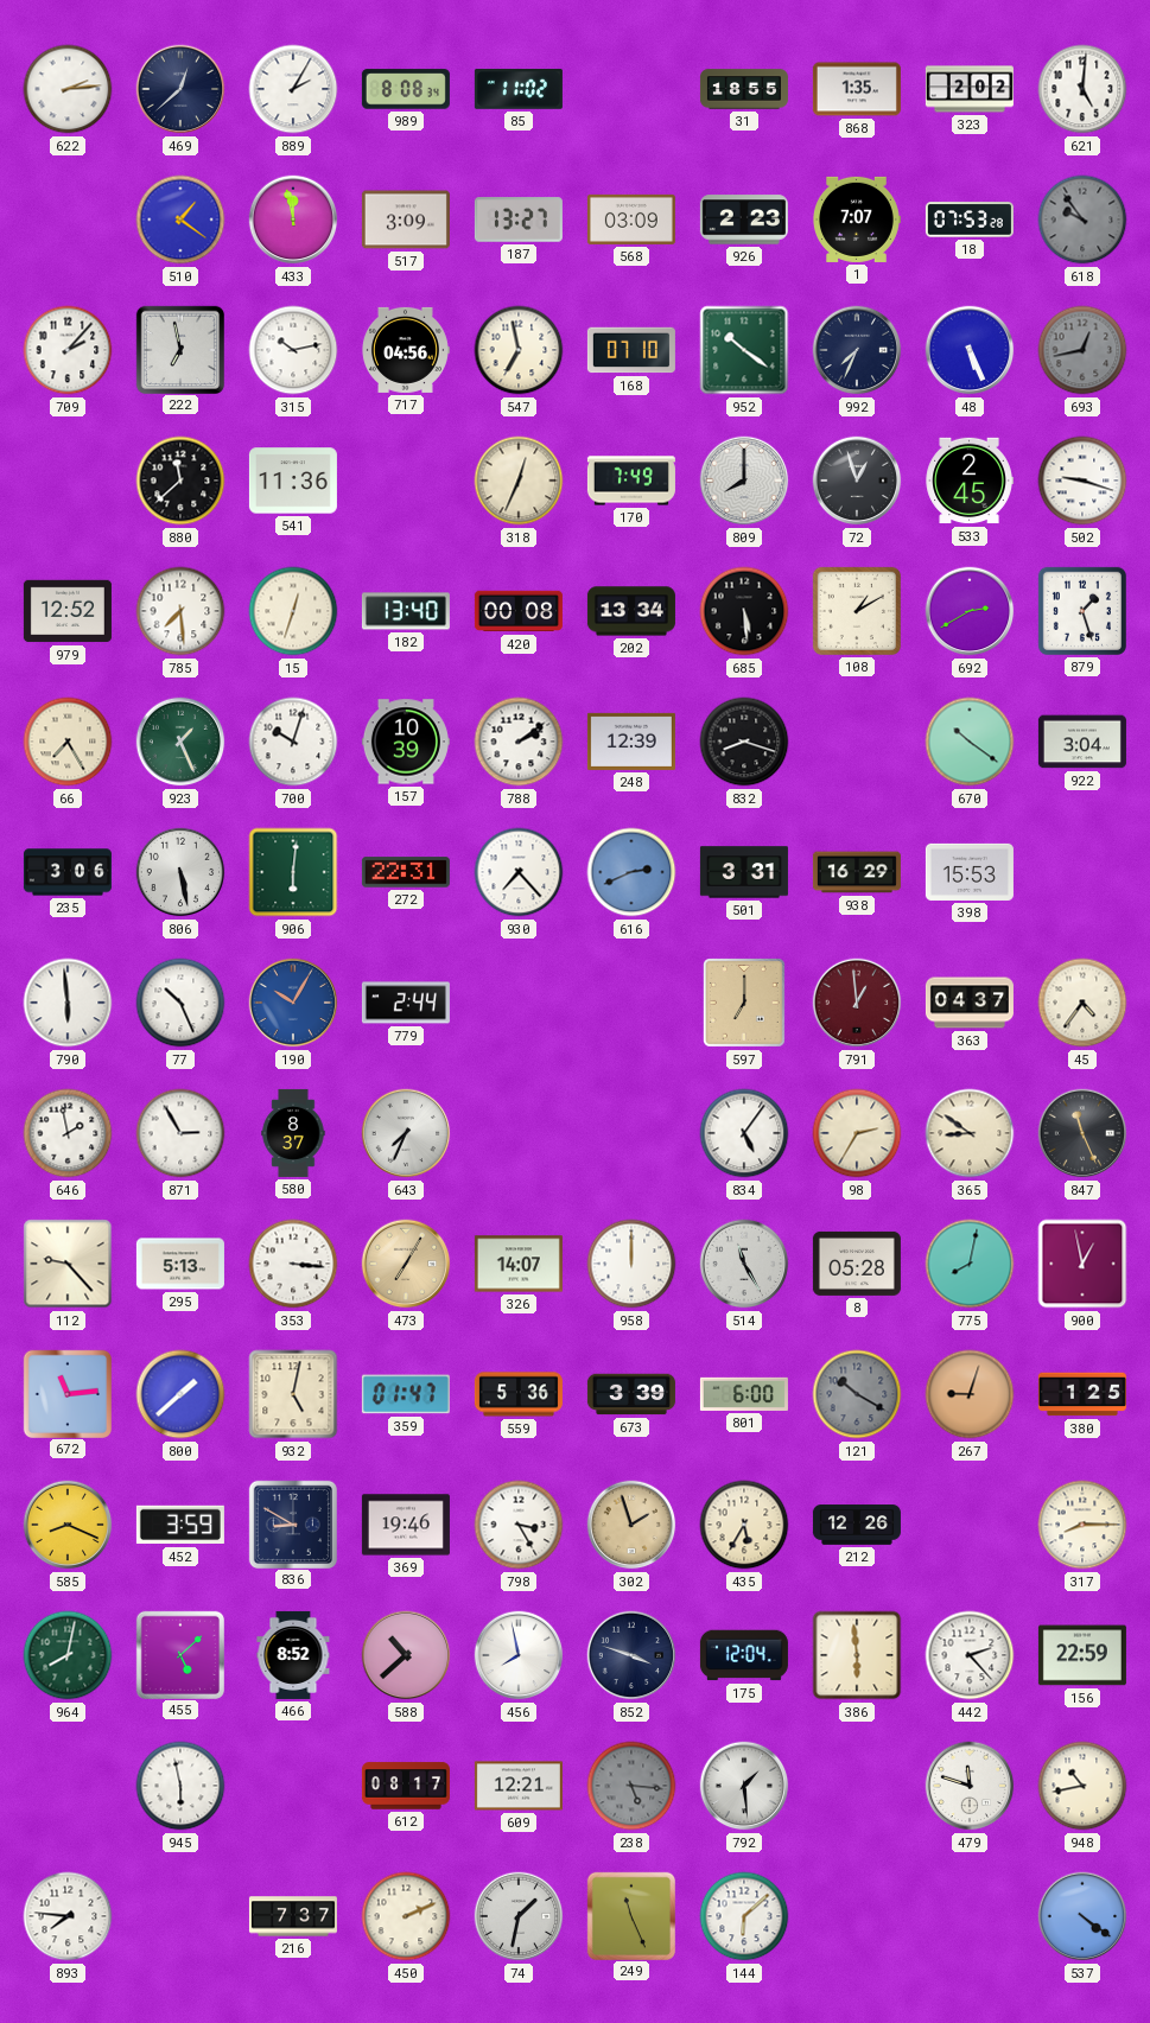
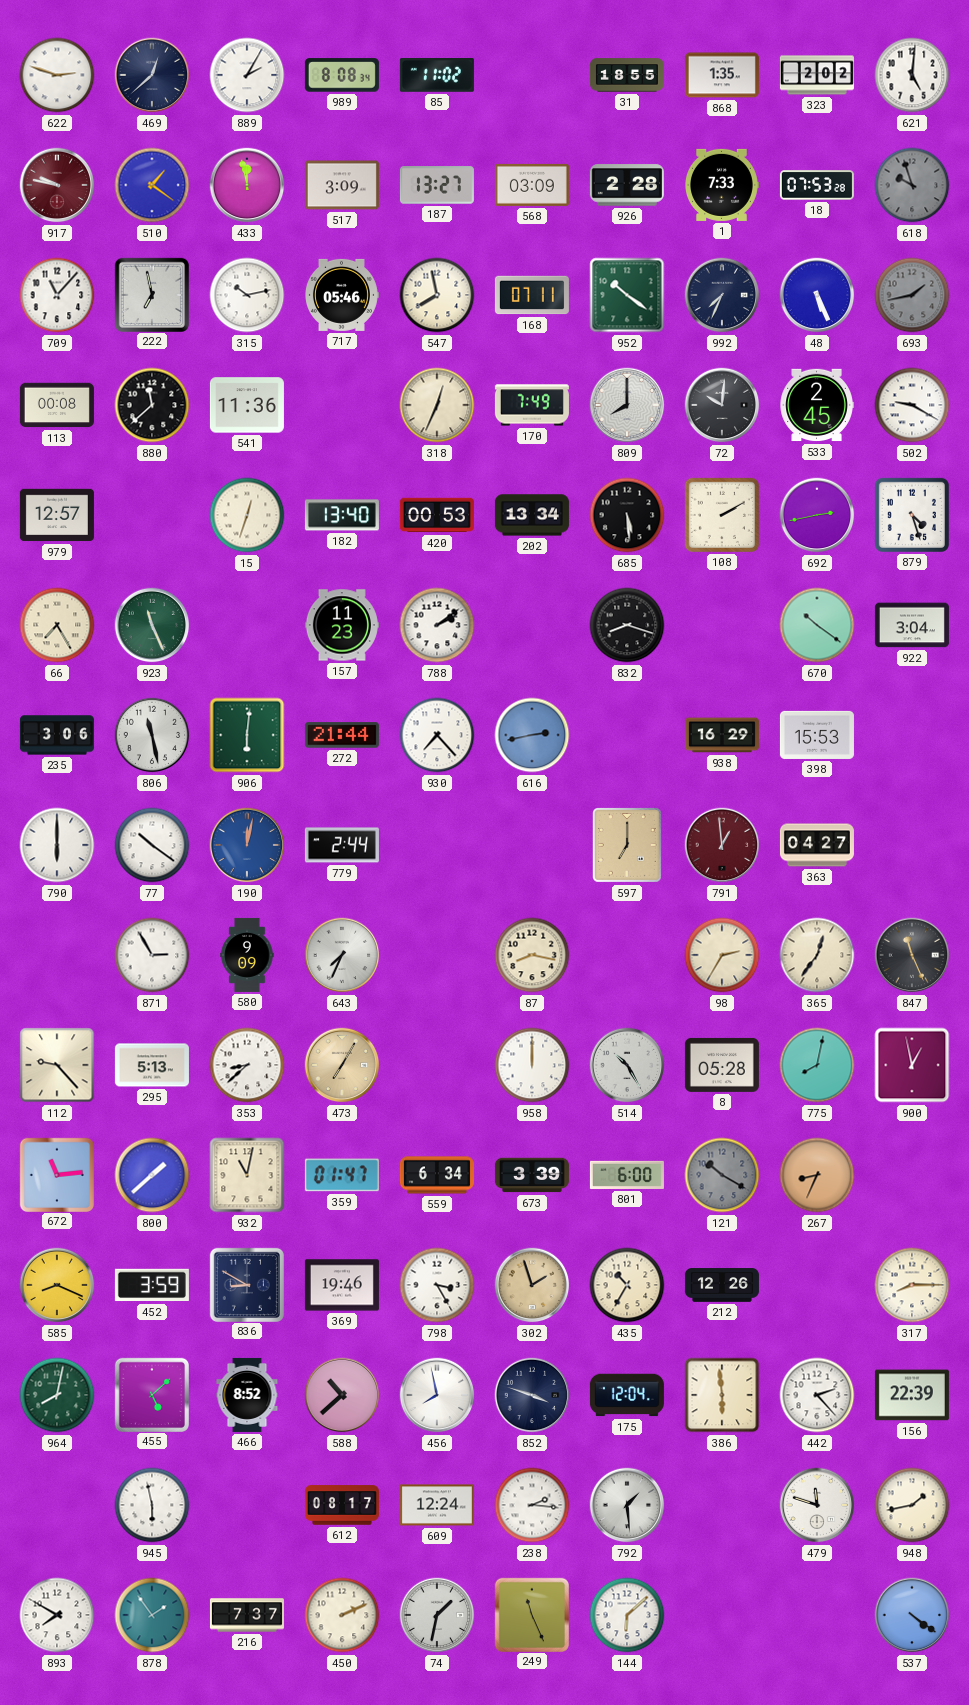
622: 2:14 -> 2:48
917: none -> 9:47
926: 2:23 -> 2:28
1: 7:07 -> 7:33
618: 9:54 -> 9:57
709: 2:07 -> 11:07
717: 04:56 -> 05:46
547: 6:58 -> 7:58
168: 07:10 -> 07:11
693: 12:43 -> 1:43
113: none -> 00:08
72: 12:57 -> 10:01
502: 9:18 -> 9:20
979: 12:52 -> 12:57
785: 7:29 -> none
420: 00:08 -> 00:53
108: 1:10 -> 2:10
692: 2:40 -> 2:43
879: 1:27 -> 4:27
923: 1:26 -> 11:26
700: 10:03 -> none
157: 10:39 -> 11:23
248: 12:39 -> none
806: 5:28 -> 11:28
272: 22:31 -> 21:44
616: 2:41 -> 2:43
501: 3:31 -> none
790: 5:59 -> 6:00
77: 10:26 -> 10:21
190: 10:05 -> 12:02
363: 04:37 -> 04:27
45: 4:36 -> none
646: 1:58 -> none
580: 8:37 -> 9:09
87: none -> 8:17
834: 5:06 -> none
365: 8:51 -> 12:36
353: 3:16 -> 8:38
326: 14:07 -> none
514: 11:25 -> 10:25
932: 5:02 -> 11:02
559: 5:36 -> 6:34
267: 9:03 -> 8:34
380: 1:25 -> none
435: 5:35 -> 10:35
156: 22:59 -> 22:39
609: 12:21 -> 12:24
238: 5:16 -> 2:16
238 dial: grey -> white
948: 10:43 -> 1:43
893: 7:46 -> 7:50
878: none -> 1:54
